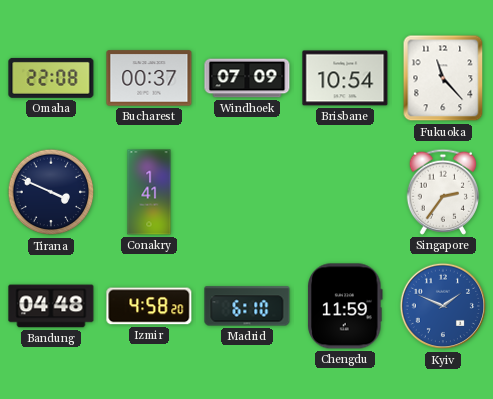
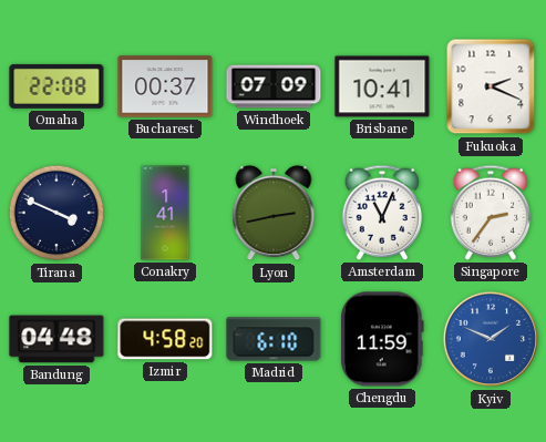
Brisbane: 10:54 -> 10:41
Fukuoka: 11:23 -> 2:19
Lyon: none -> 2:43
Amsterdam: none -> 11:04
